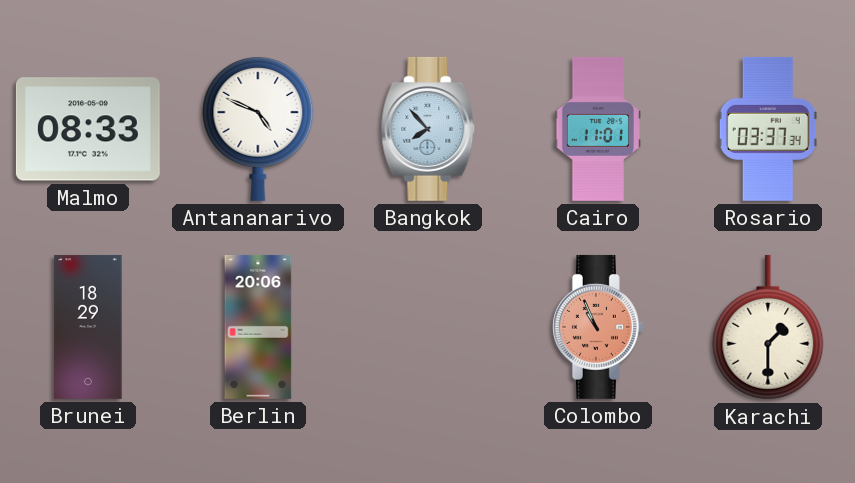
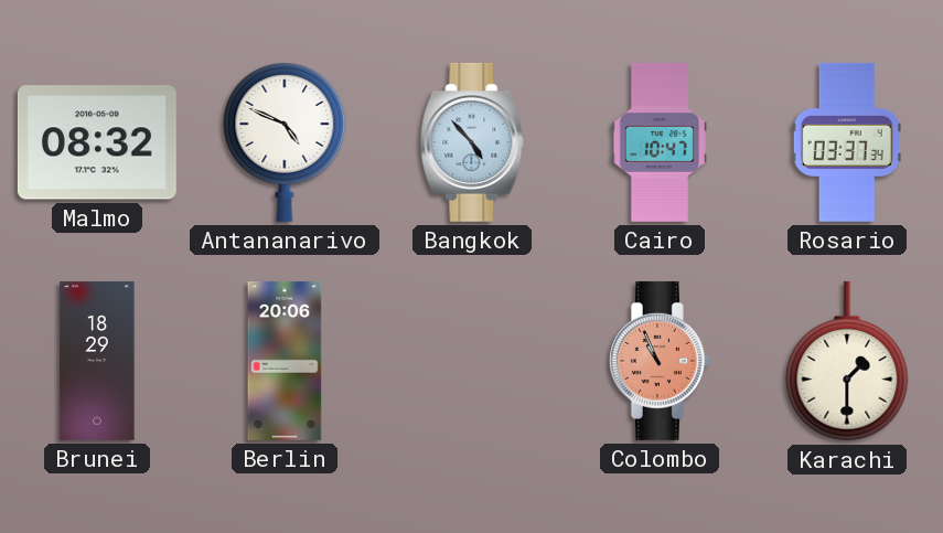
Malmo: 08:33 -> 08:32
Bangkok: 7:53 -> 4:53
Cairo: 11:01 -> 10:47
